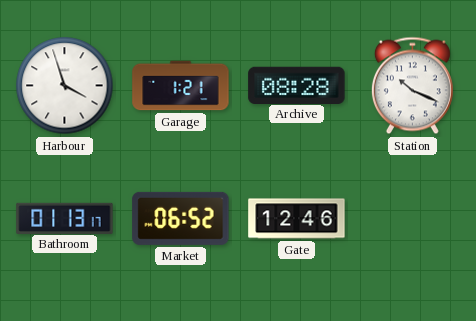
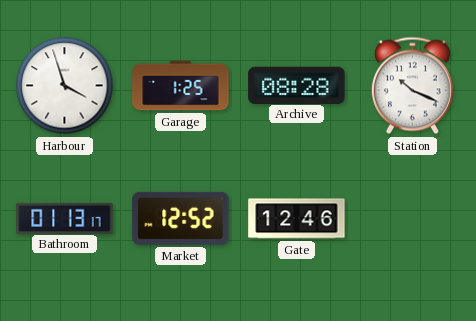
Garage: 1:21 -> 1:25
Market: 06:52 -> 12:52
